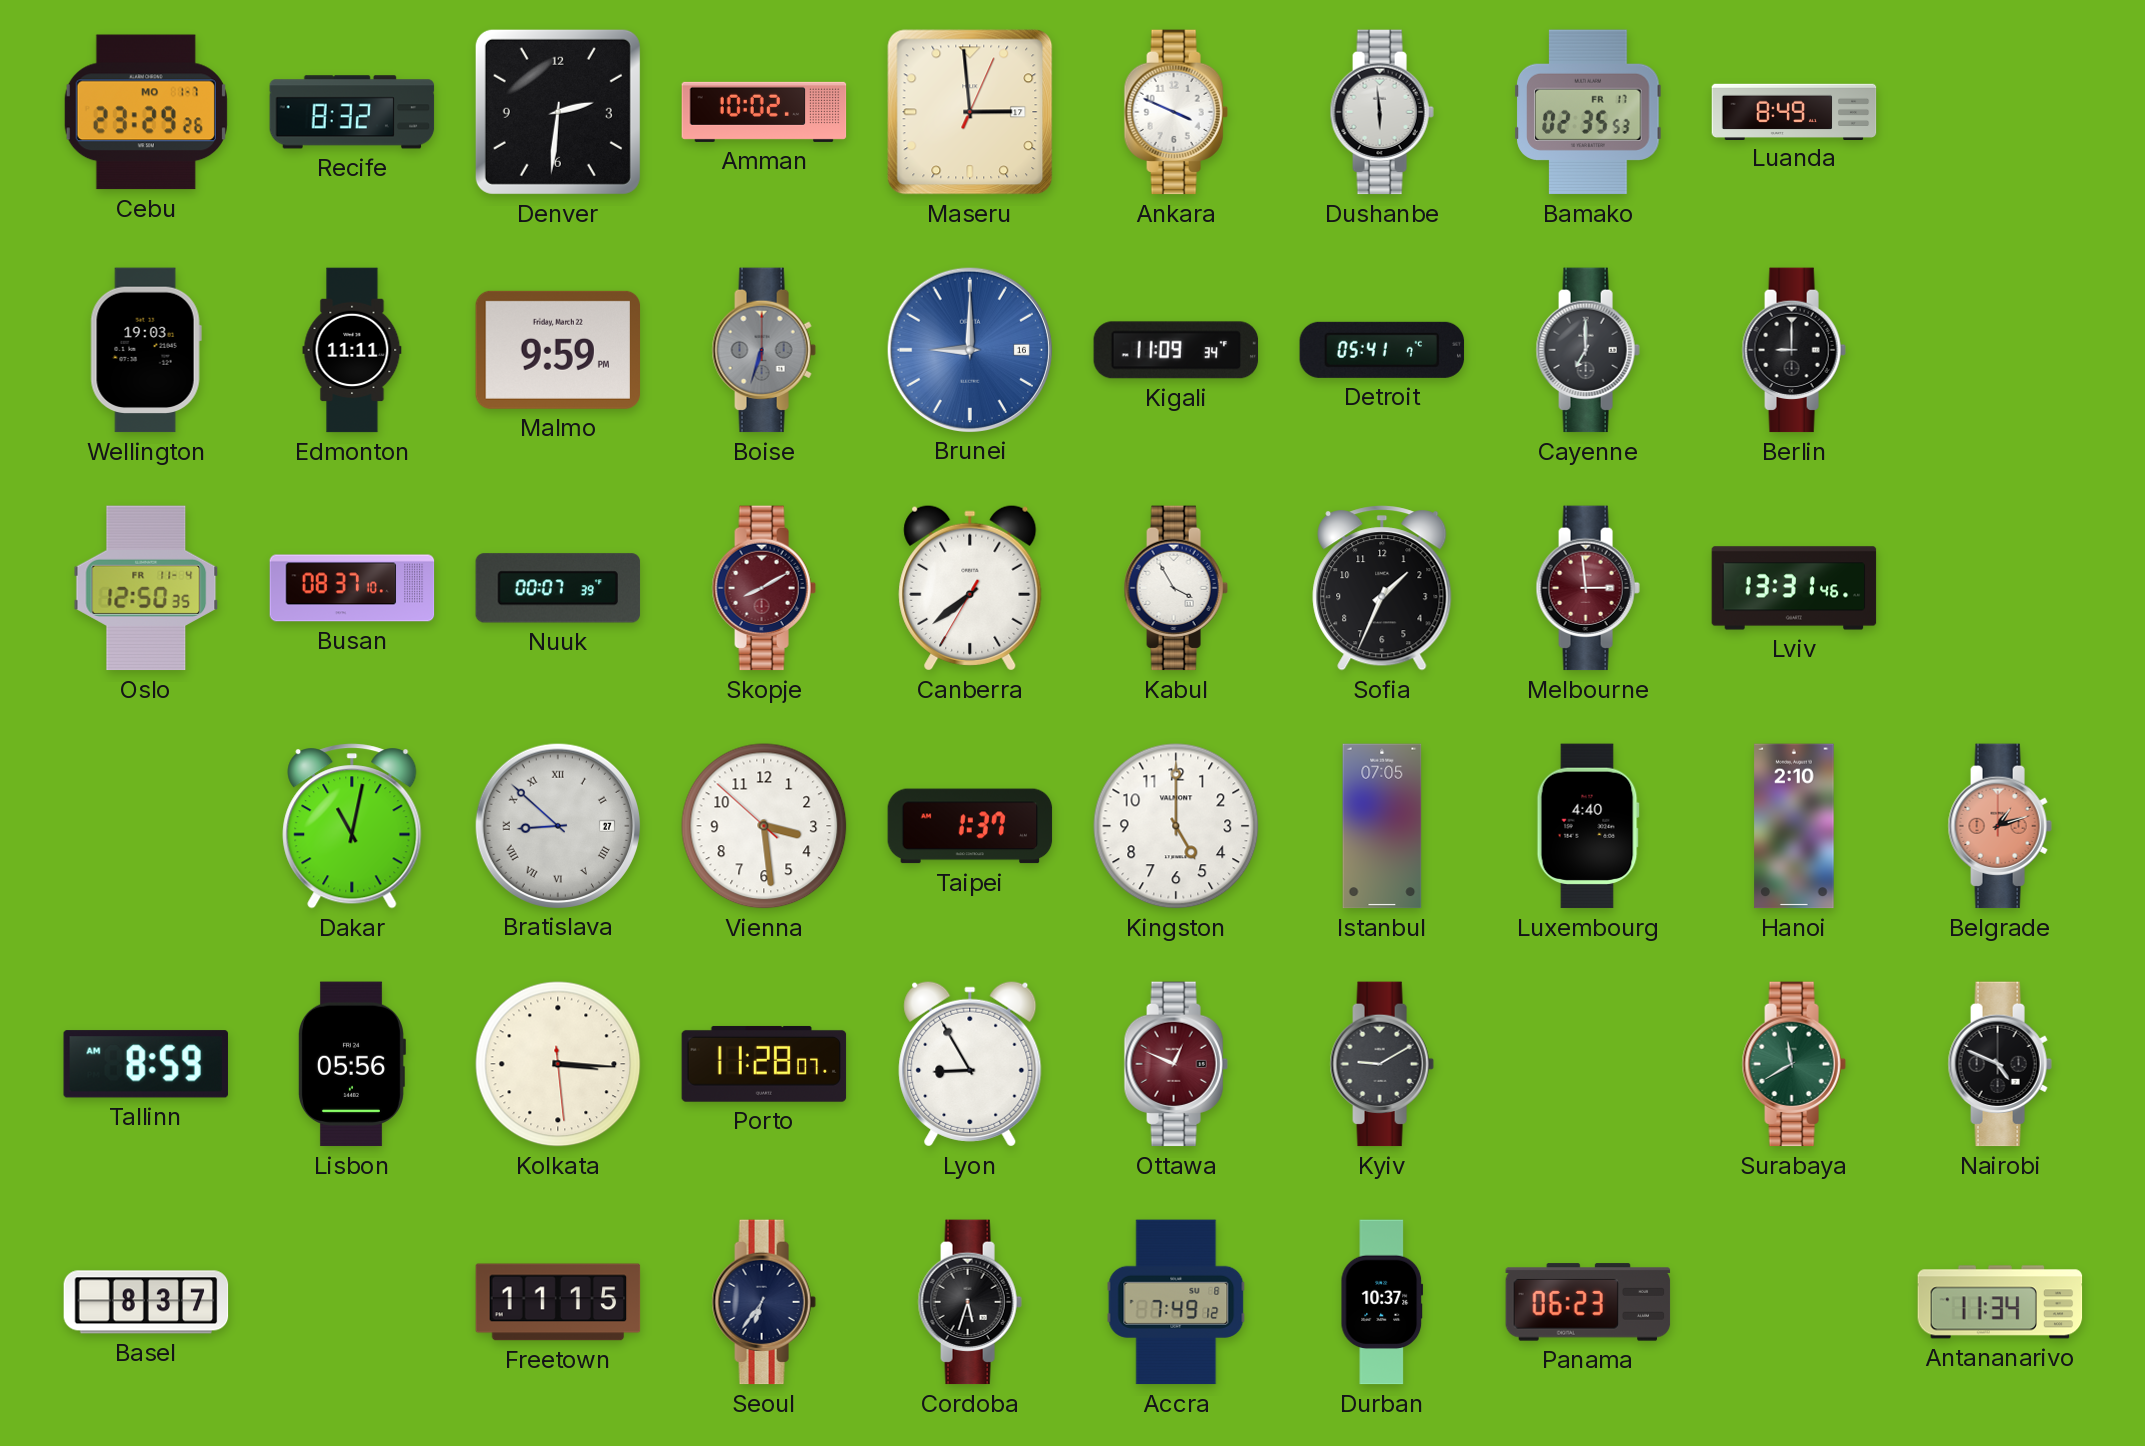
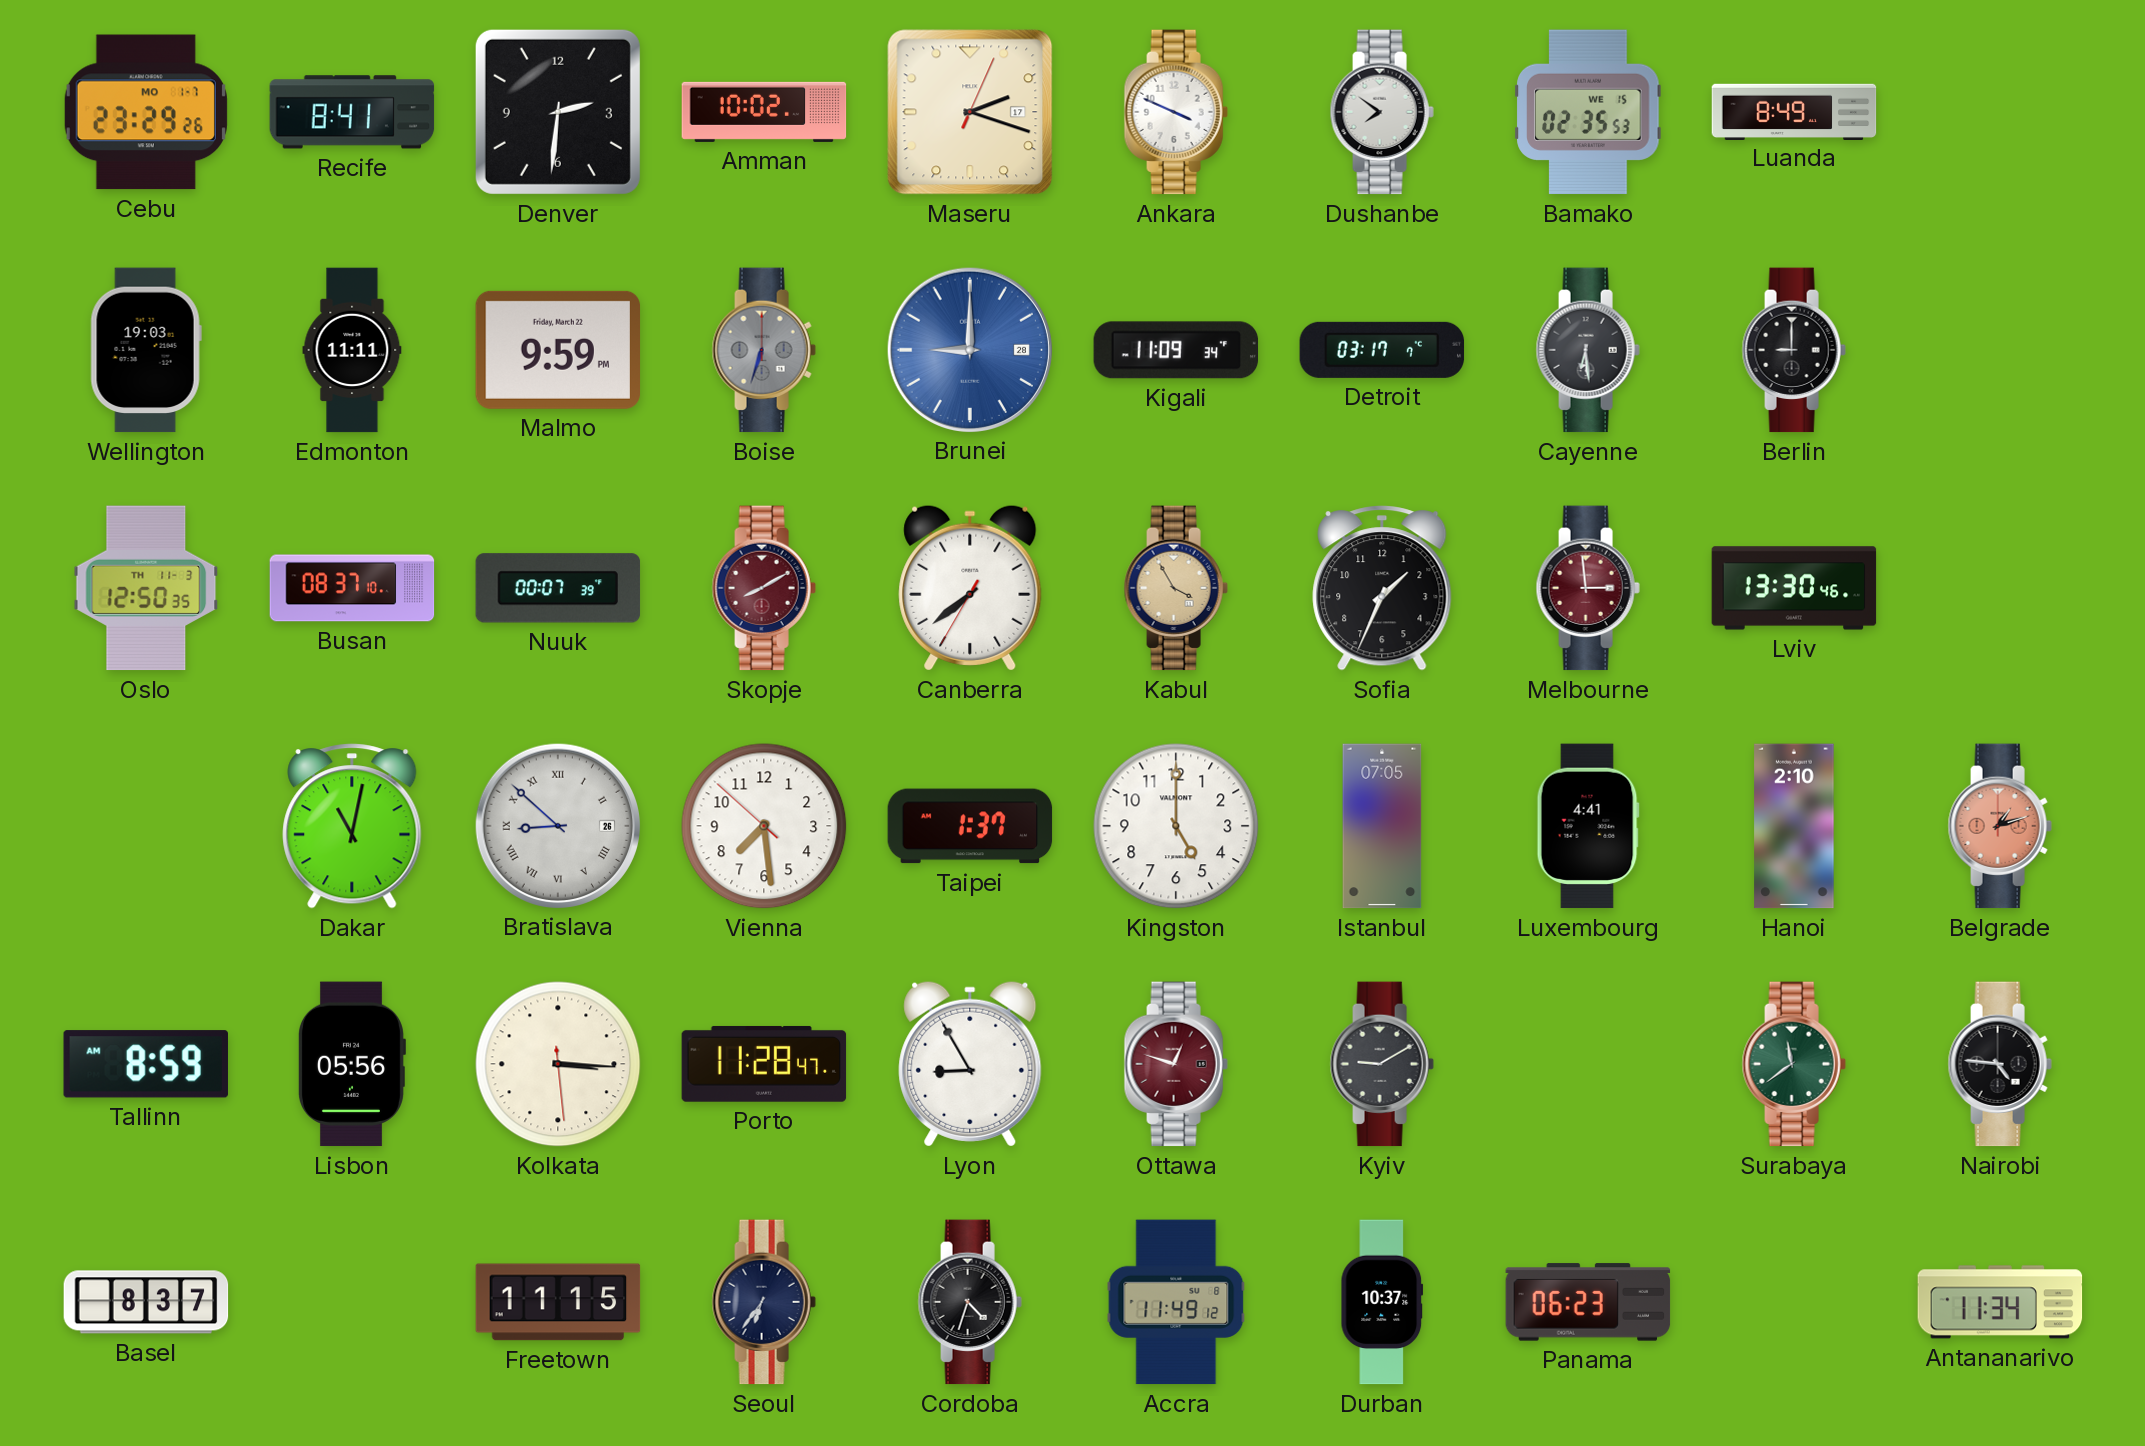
Recife: 8:32 -> 8:41
Maseru: 2:59 -> 2:18
Dushanbe: 5:59 -> 7:51
Bamako date: FR 17 -> WE 15
Brunei date: 16 -> 28
Detroit: 05:41 -> 03:17
Cayenne: 7:00 -> 6:29
Oslo date: FR 11-4 -> TH 11-3
Kabul dial: white -> champagne
Lviv: 13:31 -> 13:30
Bratislava date: 27 -> 26
Vienna: 3:28 -> 7:28
Luxembourg: 4:40 -> 4:41
Porto: 11:28:07 -> 11:28:47
Ottawa: 12:49 -> 12:48
Surabaya: 11:40 -> 11:39
Nairobi: 4:49 -> 4:46
Cordoba: 5:33 -> 4:33
Accra: 7:49 -> 11:49
